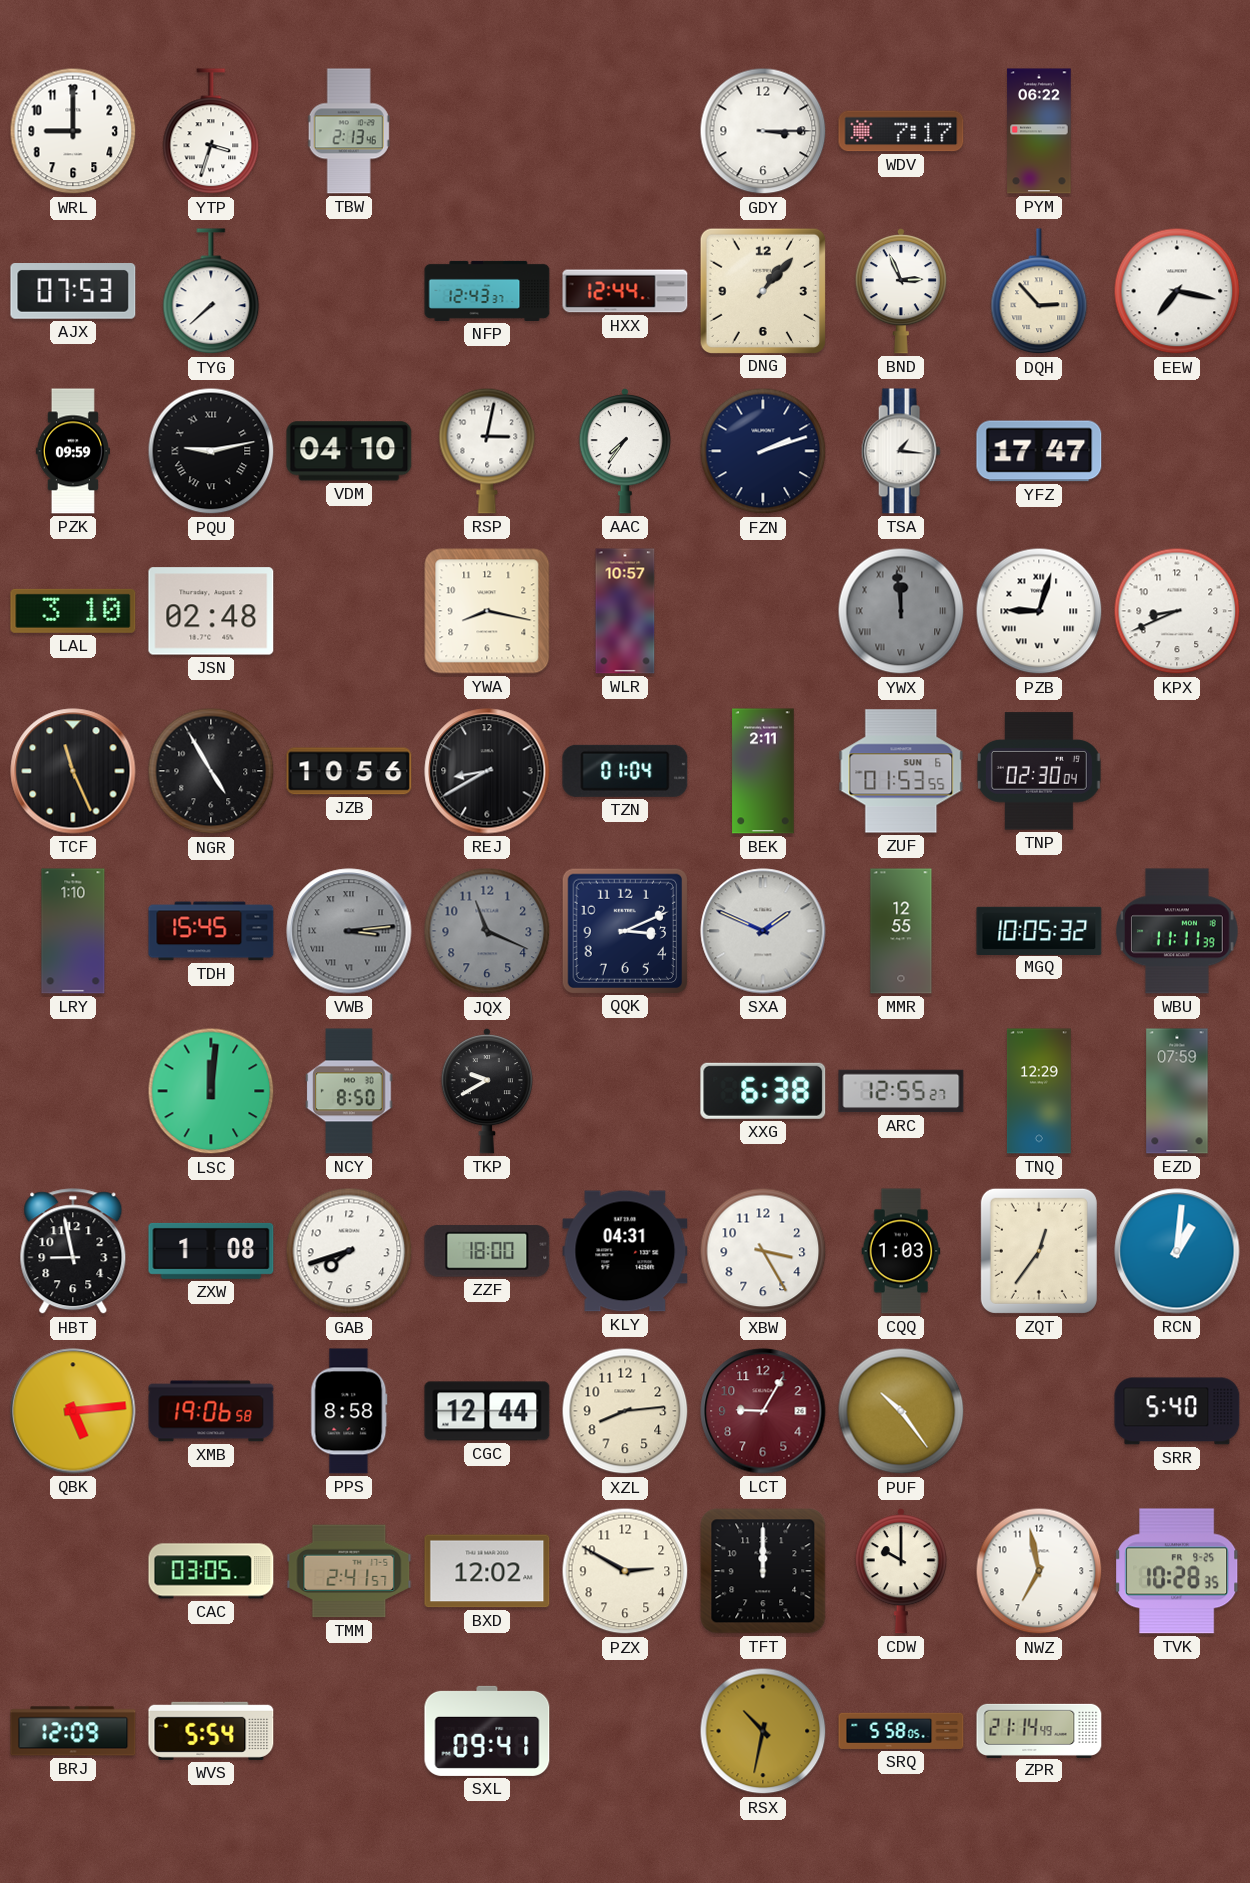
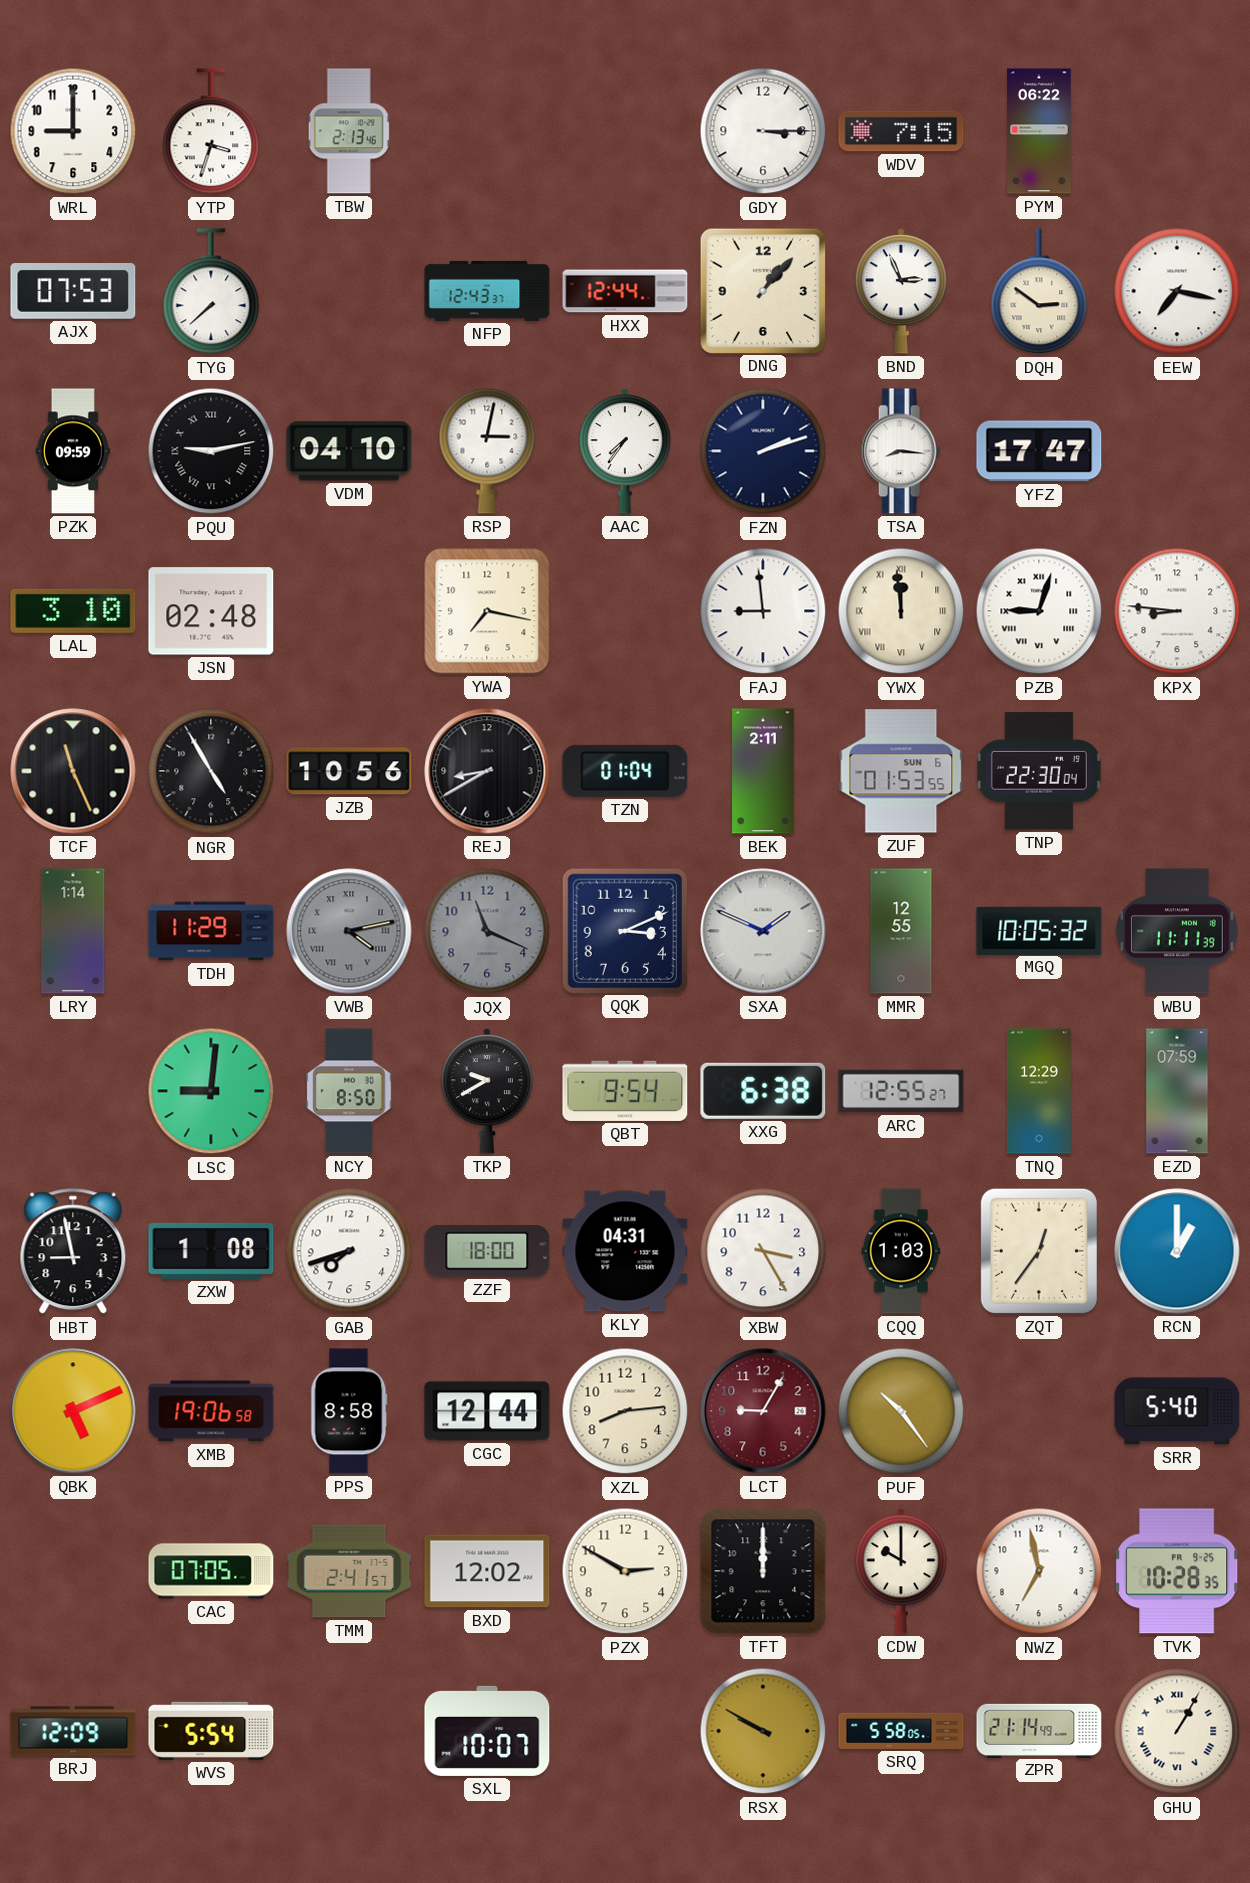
WDV: 7:17 -> 7:15
DQH: 2:53 -> 2:51
TSA: 1:16 -> 8:16
YWA: 8:17 -> 7:17
WLR: 10:57 -> none
FAJ: none -> 8:59
YWX dial: grey -> cream
KPX: 8:41 -> 8:46
TNP: 02:30 -> 22:30
LRY: 1:10 -> 1:14
TDH: 15:45 -> 11:29
VWB: 3:14 -> 4:13
LSC: 12:01 -> 9:01
QBT: none -> 9:54
RCN: 1:01 -> 1:00
QBK: 5:14 -> 5:11
CAC: 03:05 -> 07:05
SXL: 09:41 -> 10:07
RSX: 10:32 -> 9:50
GHU: none -> 1:05
